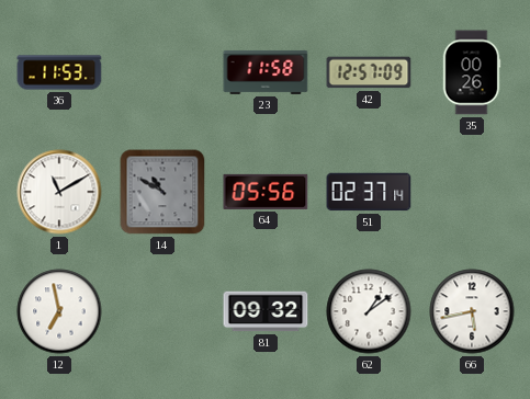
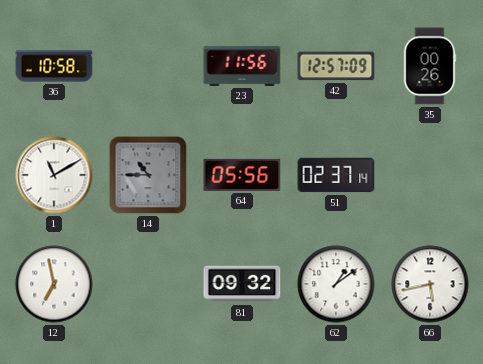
36: 11:53 -> 10:58
23: 11:58 -> 11:56
14: 10:50 -> 10:45
